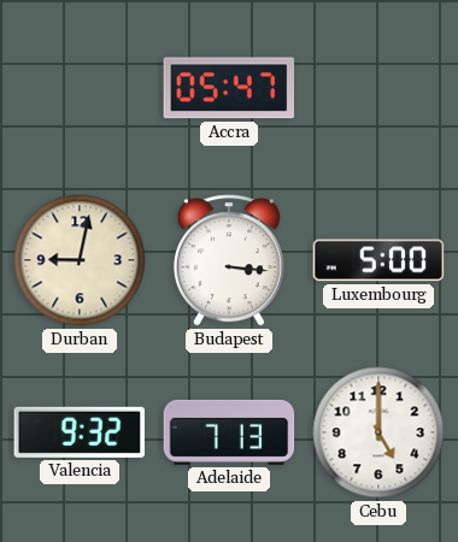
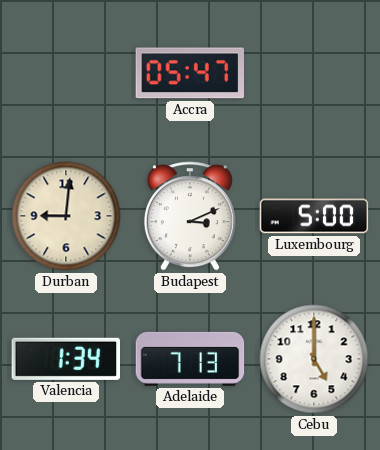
Durban: 9:02 -> 9:01
Budapest: 3:16 -> 3:11
Valencia: 9:32 -> 1:34
